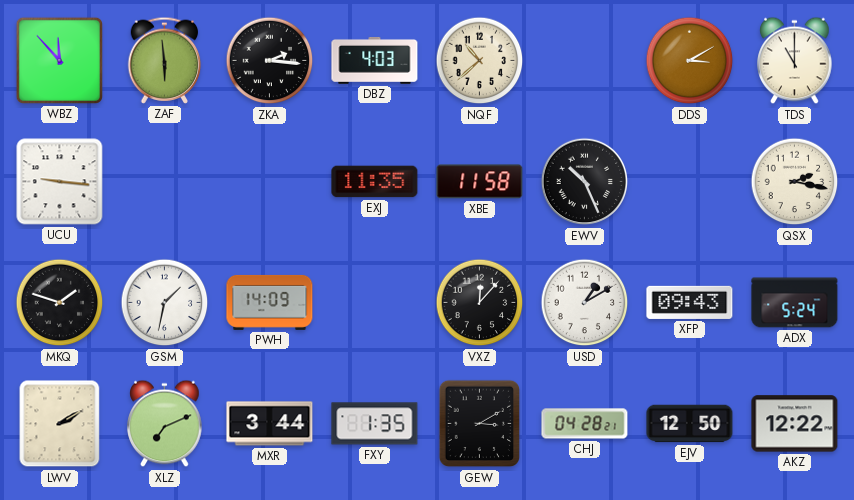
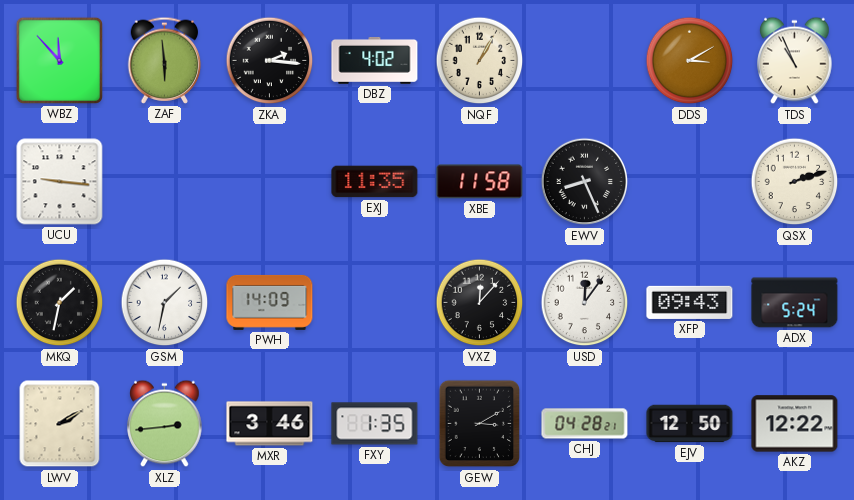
DBZ: 4:03 -> 4:02
NQF: 10:38 -> 1:05
TDS: 11:00 -> 10:56
EWV: 10:26 -> 8:26
QSX: 2:17 -> 2:12
MKQ: 1:48 -> 1:32
USD: 1:10 -> 12:06
XLZ: 7:11 -> 2:44
MXR: 3:44 -> 3:46
